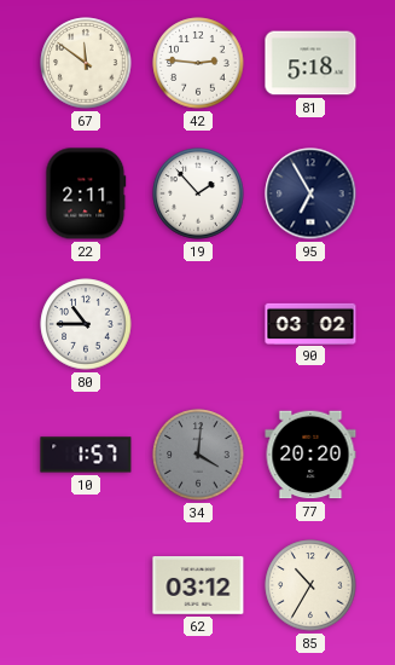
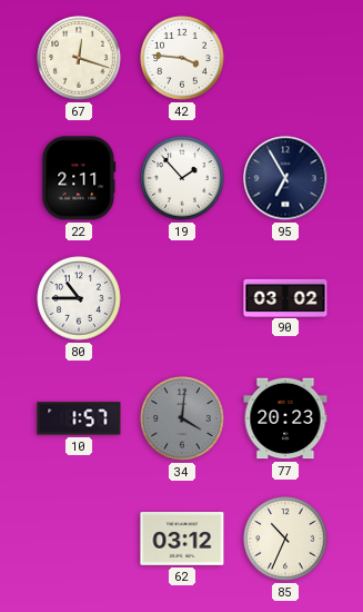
67: 11:51 -> 12:18
42: 2:46 -> 3:46
81: 5:18 -> none
77: 20:20 -> 20:23
85: 10:35 -> 10:34
